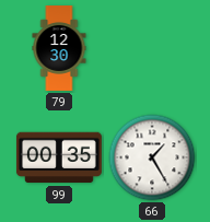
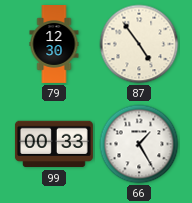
87: none -> 4:54
99: 00:35 -> 00:33
